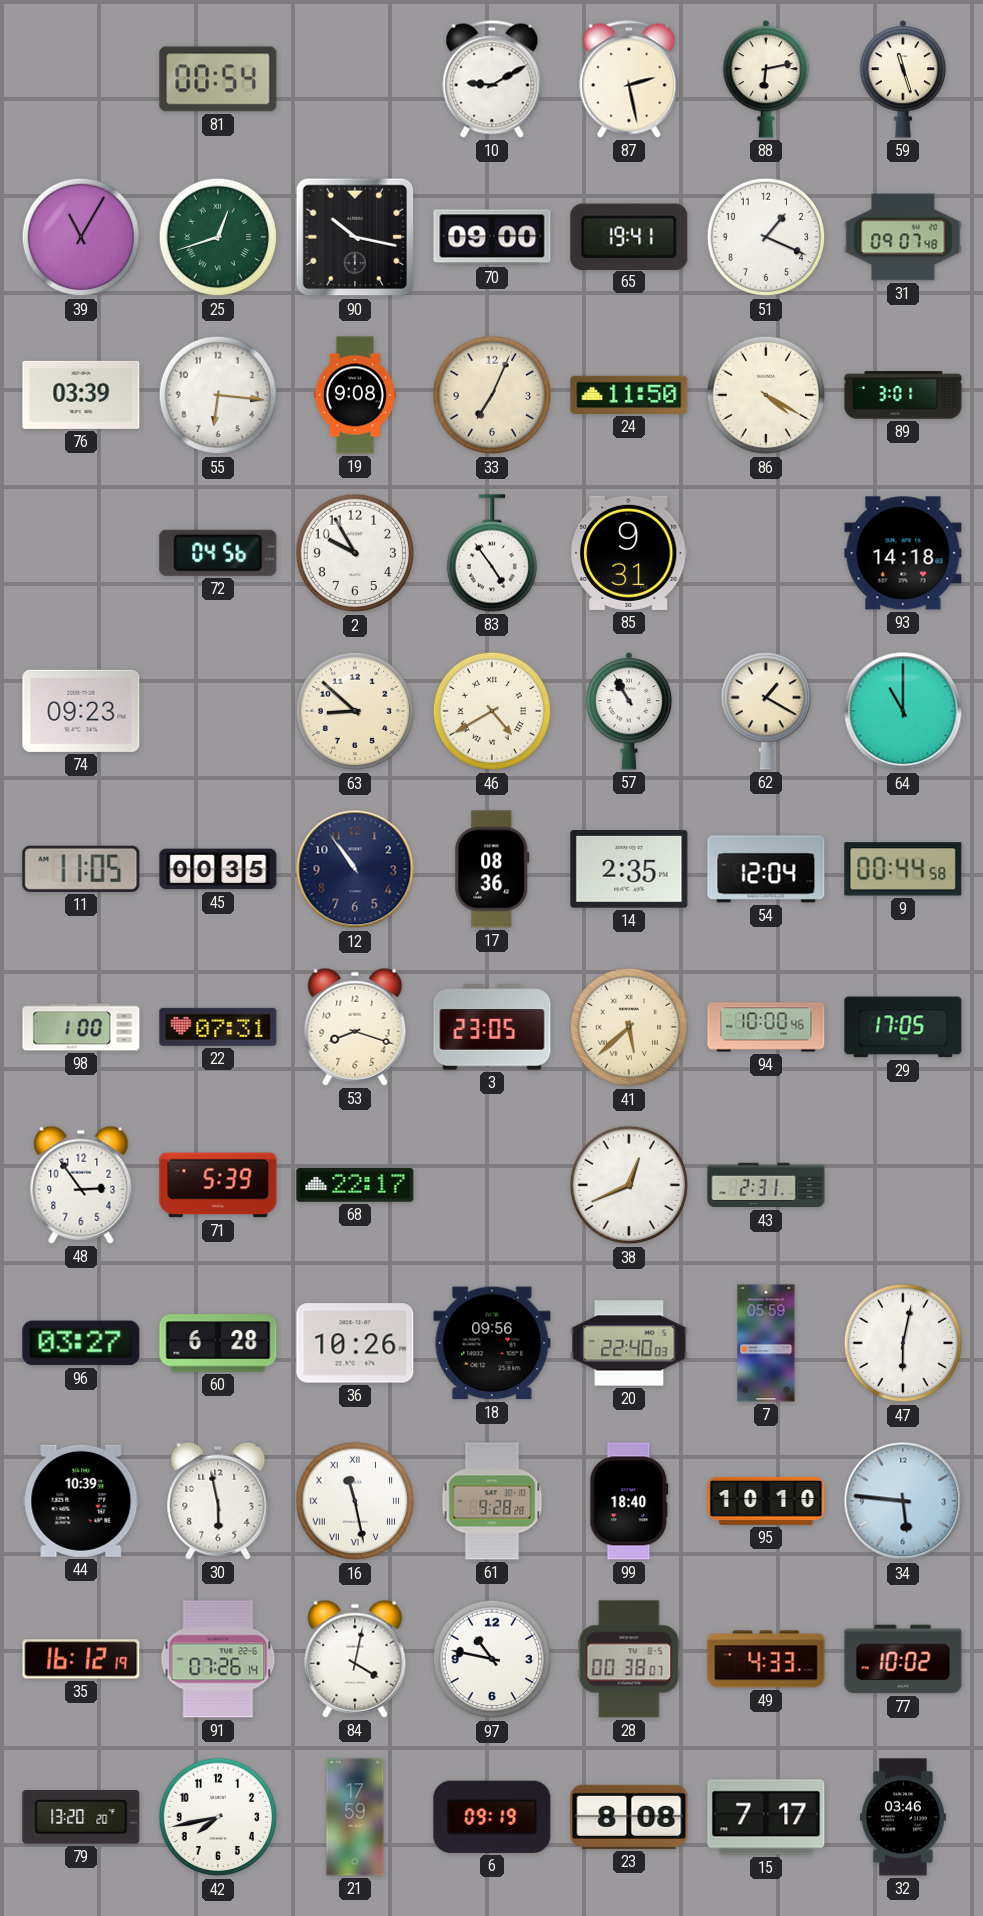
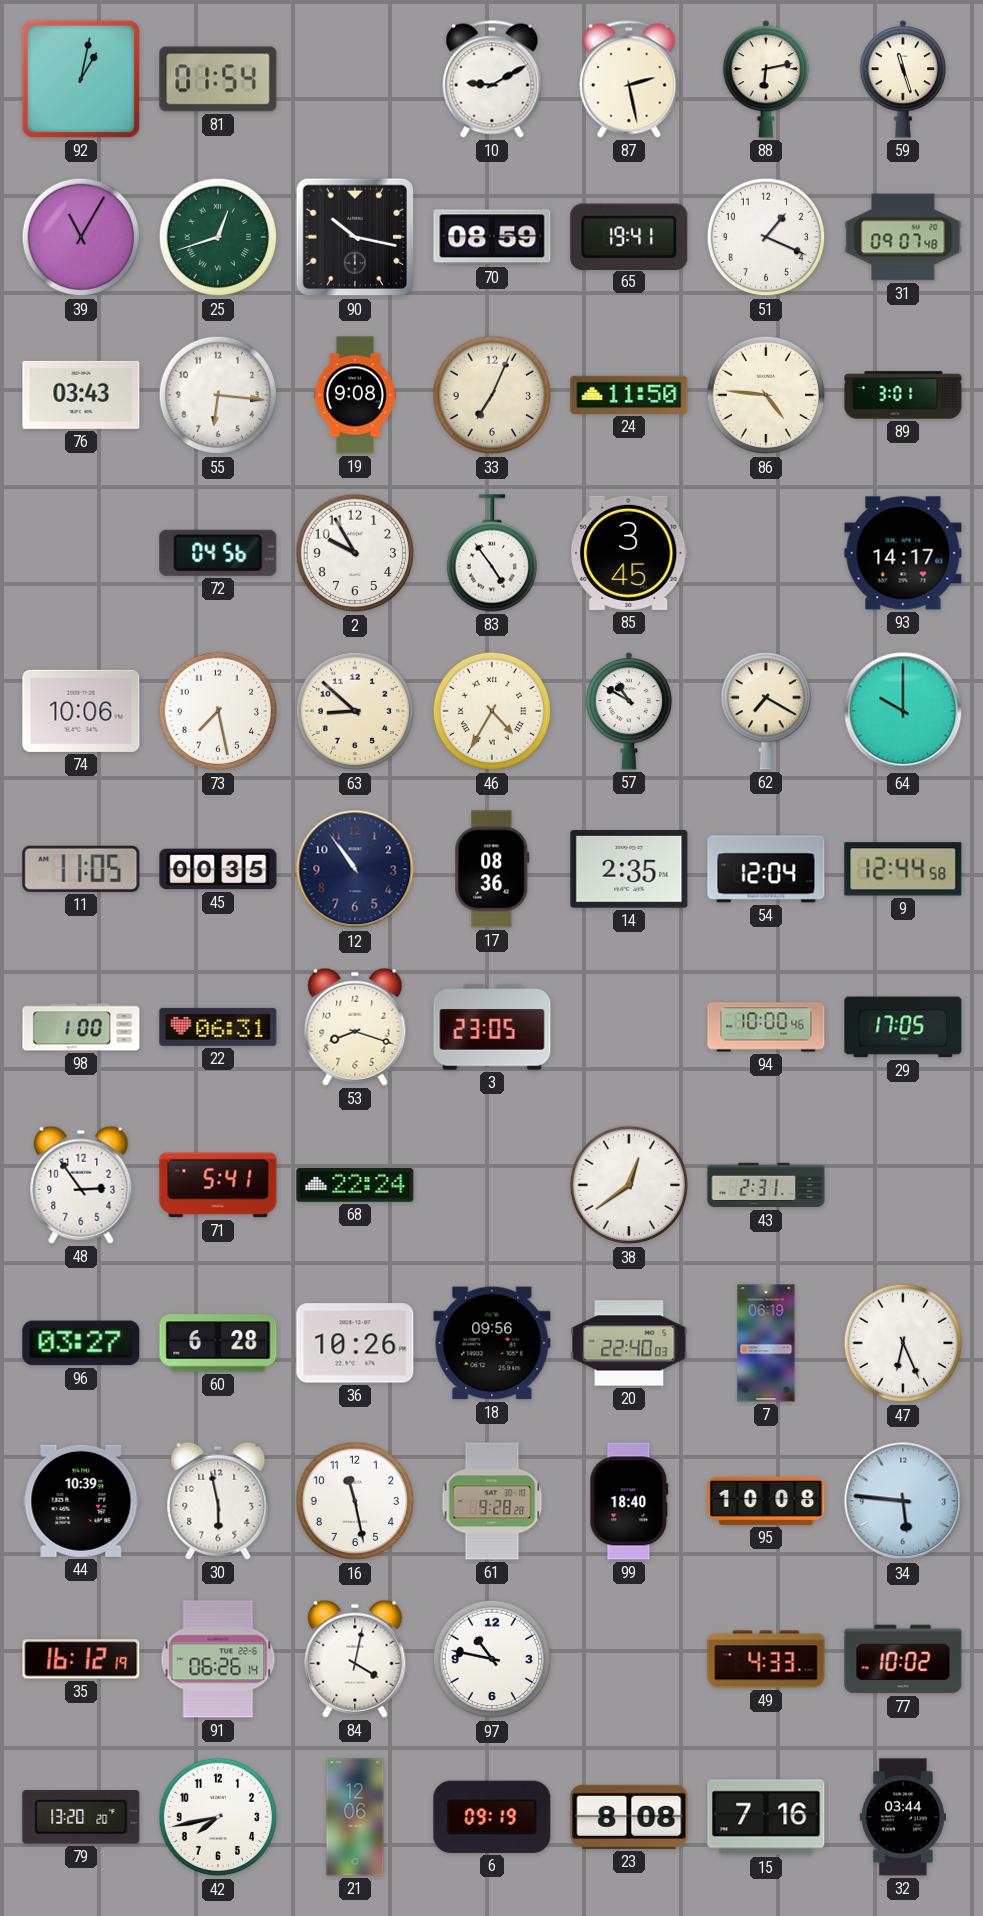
92: none -> 1:02
81: 00:54 -> 01:54
70: 09:00 -> 08:59
76: 03:39 -> 03:43
86: 4:20 -> 4:46
85: 9:31 -> 3:45
93: 14:18 -> 14:17
74: 09:23 -> 10:06
73: none -> 7:28
46: 4:40 -> 4:35
57: 10:55 -> 10:50
62: 1:20 -> 7:20
64: 11:00 -> 10:00
9: 00:44 -> 12:44
22: 07:31 -> 06:31
41: 5:38 -> none
71: 5:39 -> 5:41
68: 22:17 -> 22:24
38: 12:41 -> 12:39
7: 05:59 -> 06:19
47: 6:02 -> 6:26
16 numerals: Roman -> Arabic
95: 10:10 -> 10:08
91: 07:26 -> 06:26
28: 00:38 -> none
21: 17:59 -> 12:06
15: 7:17 -> 7:16
32: 03:46 -> 03:44
